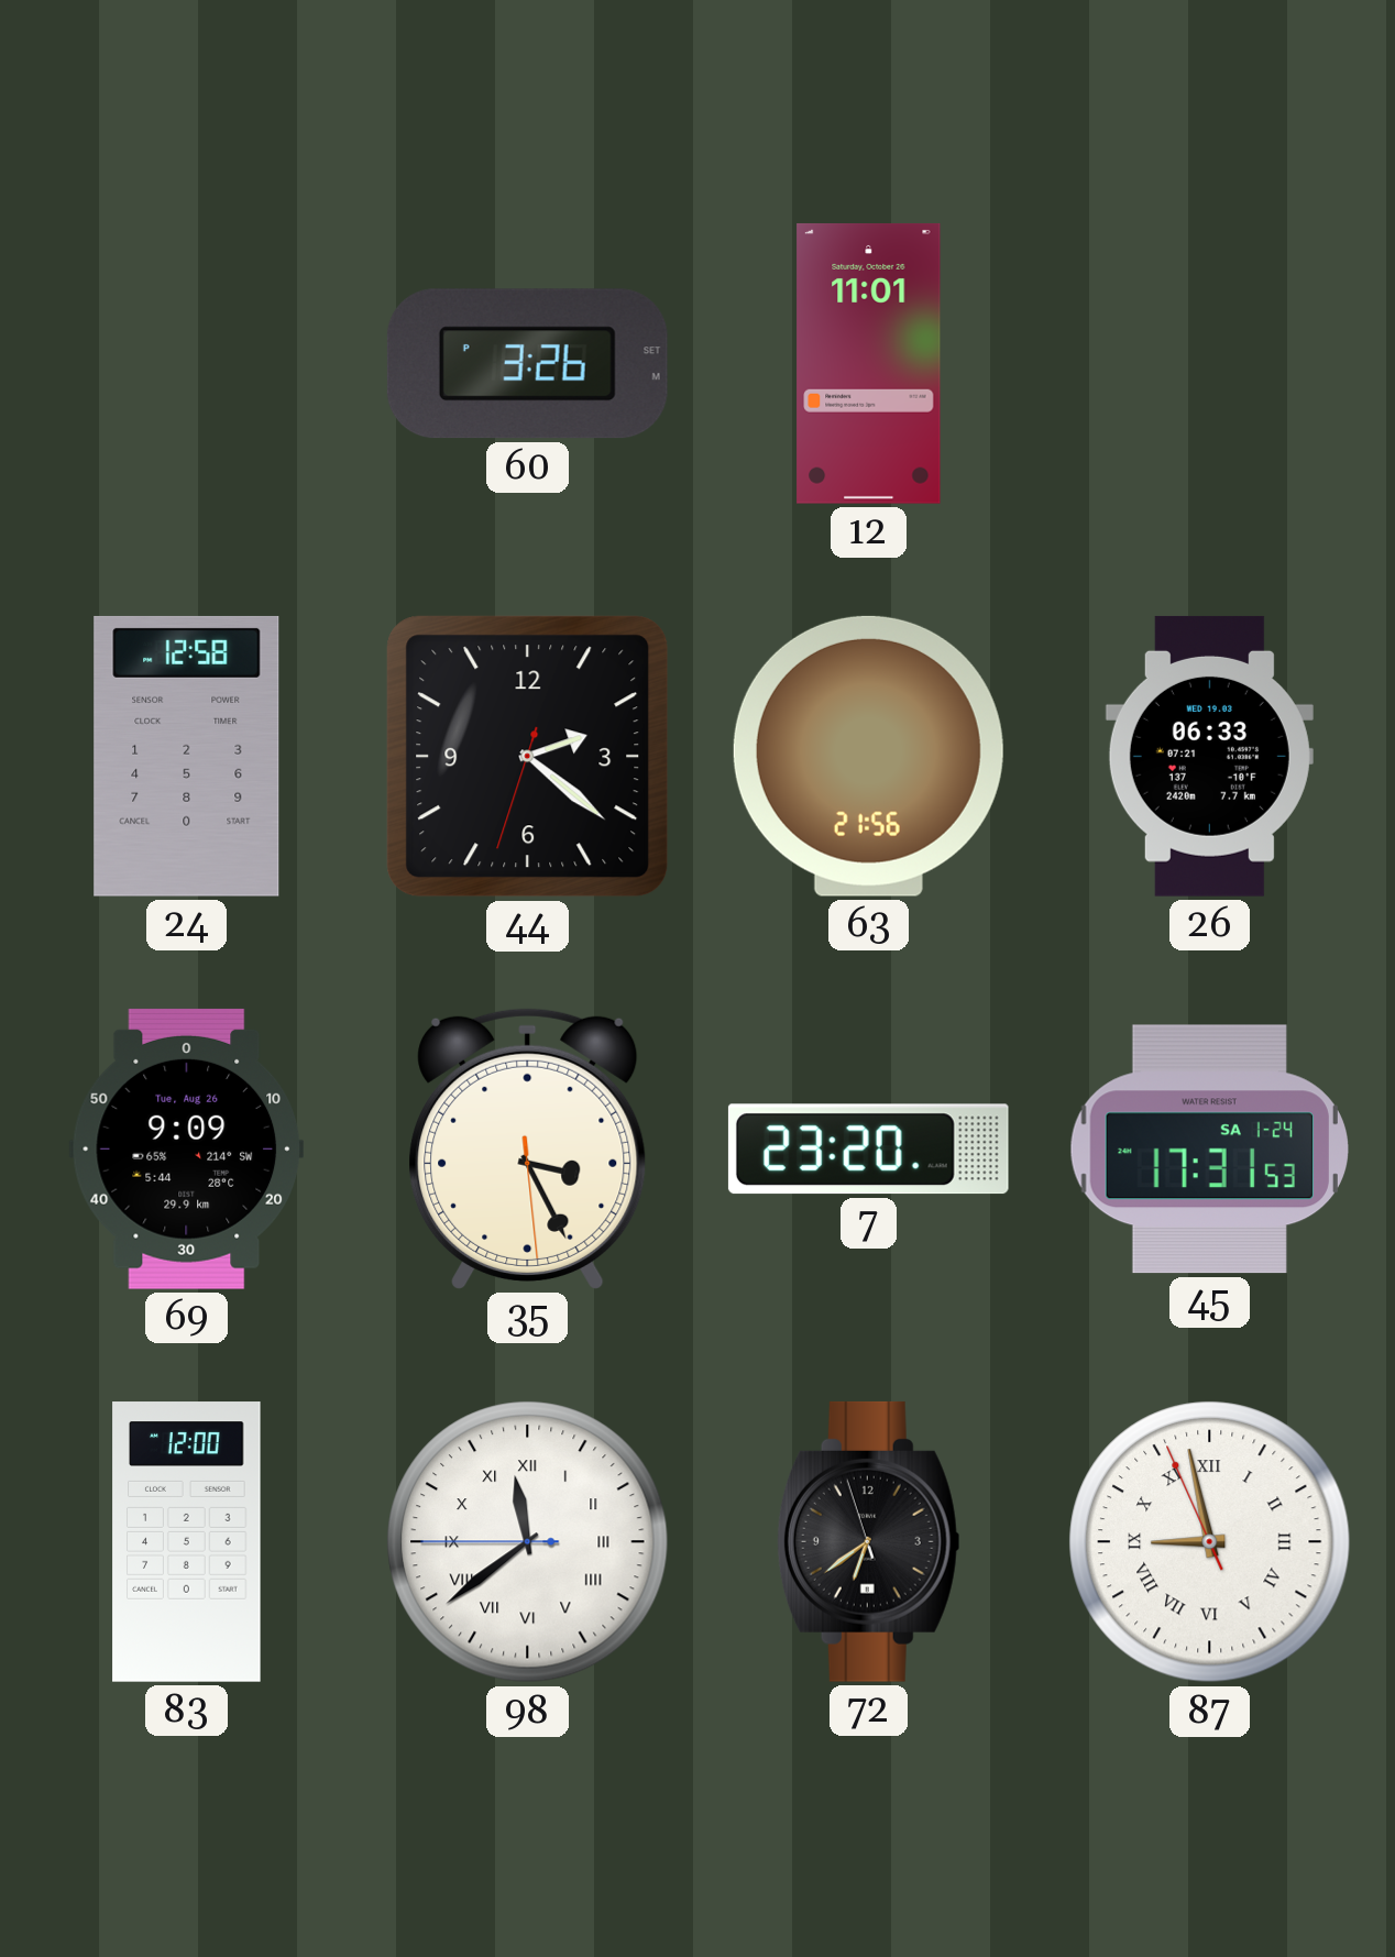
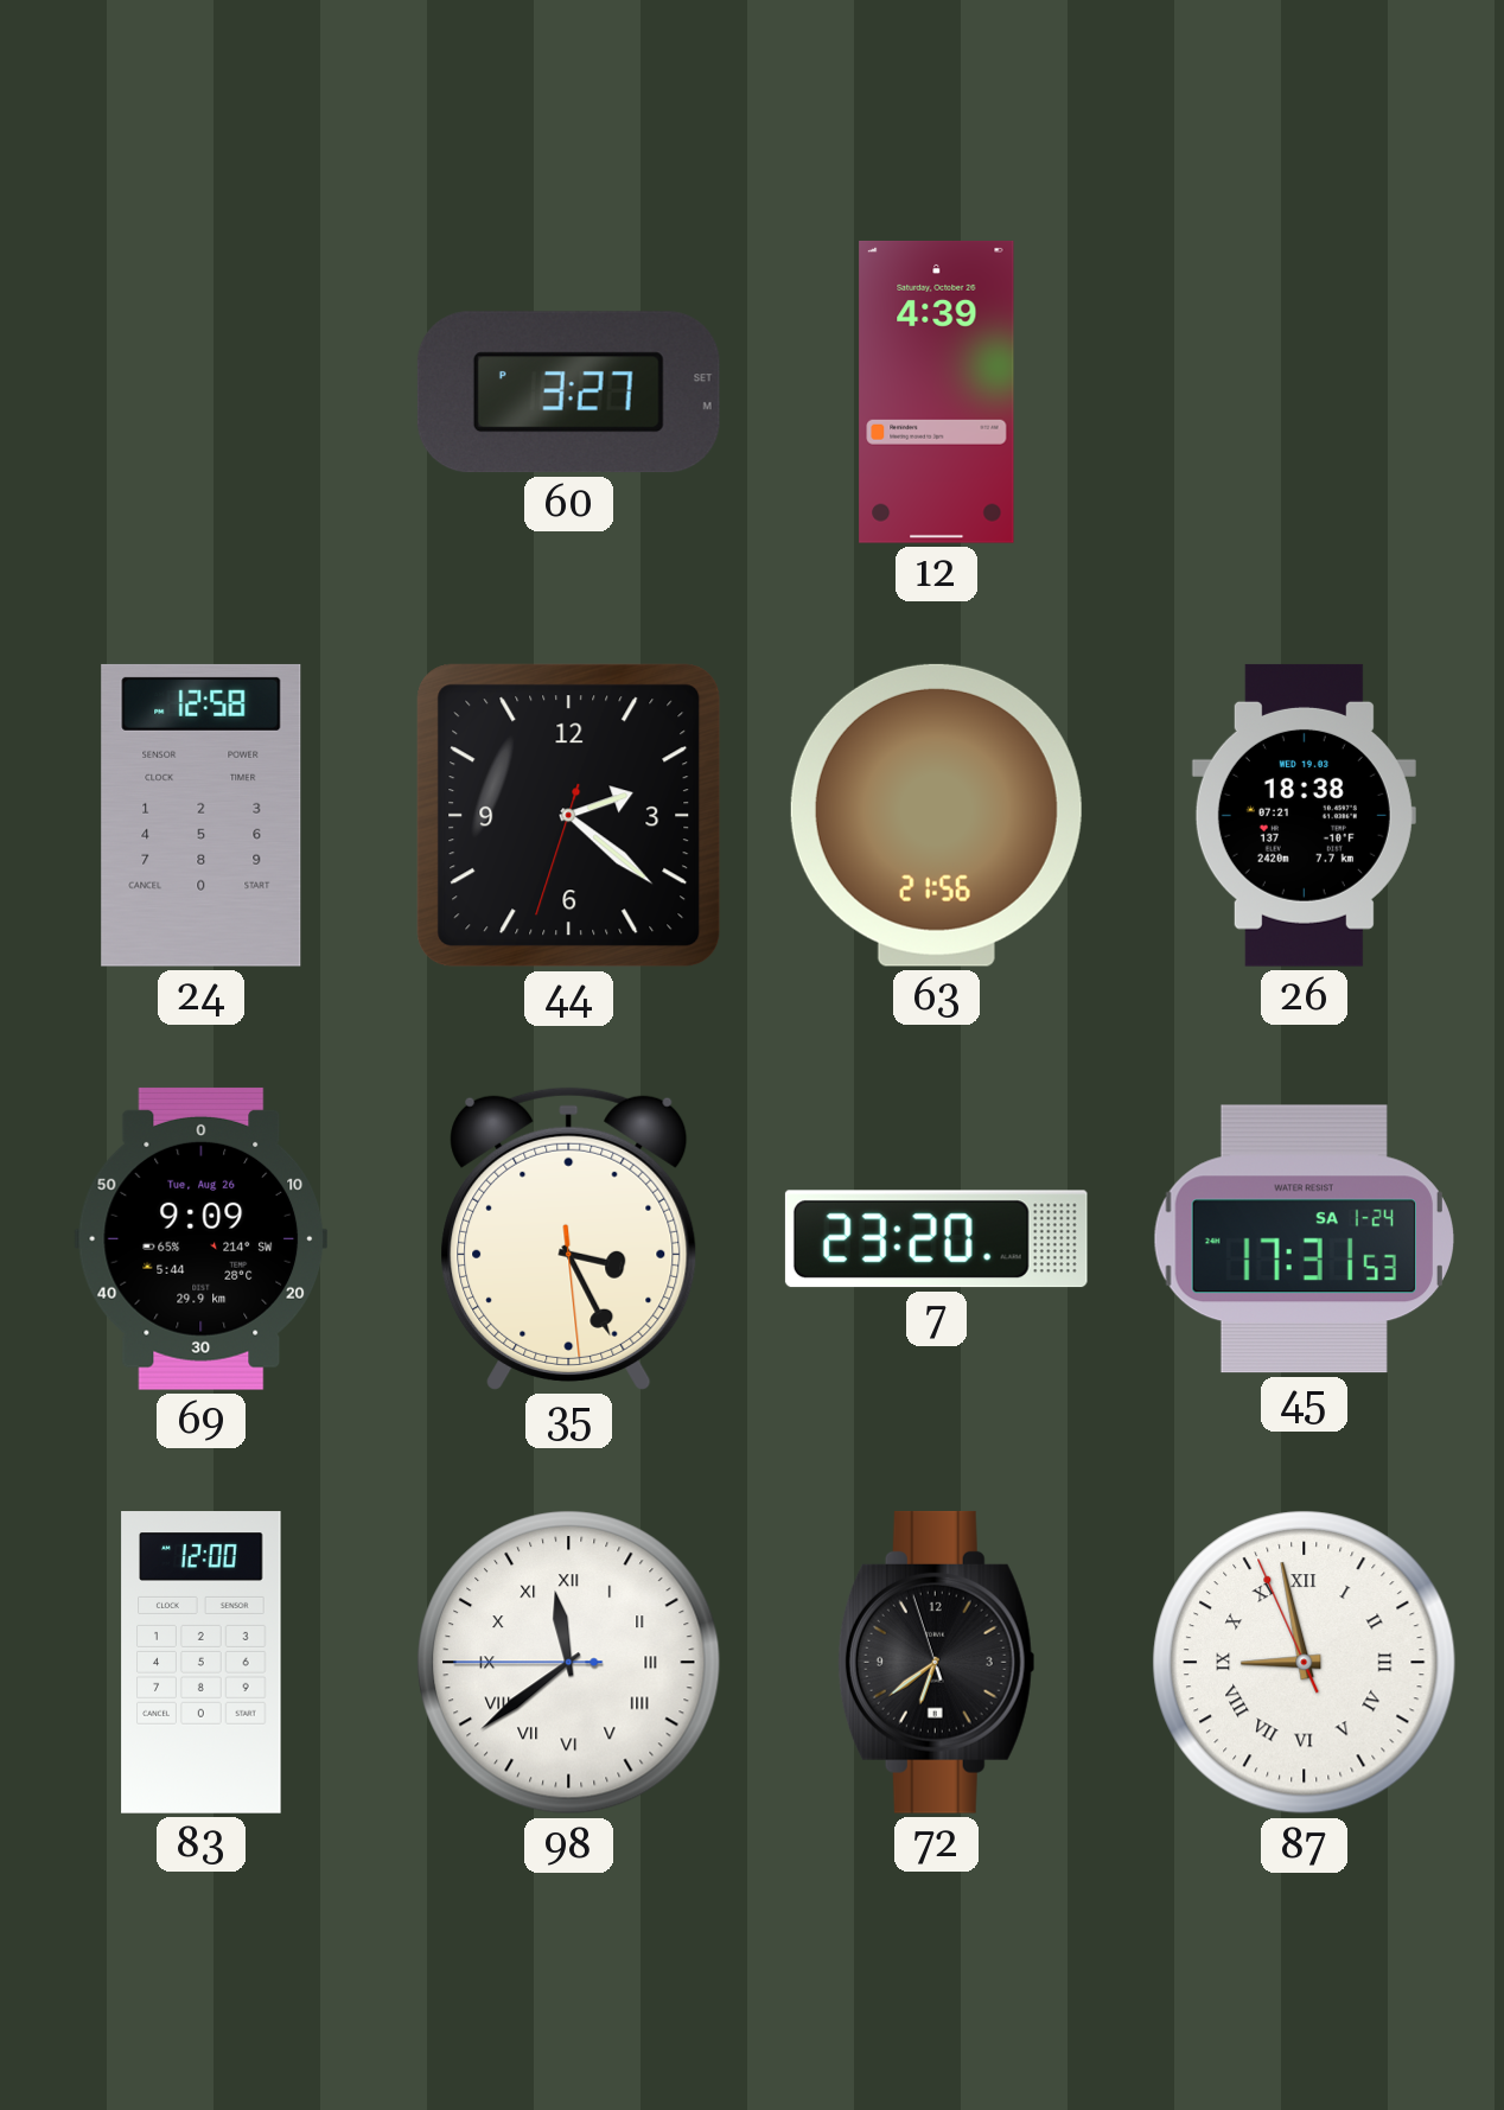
60: 3:26 -> 3:27
12: 11:01 -> 4:39
26: 06:33 -> 18:38
